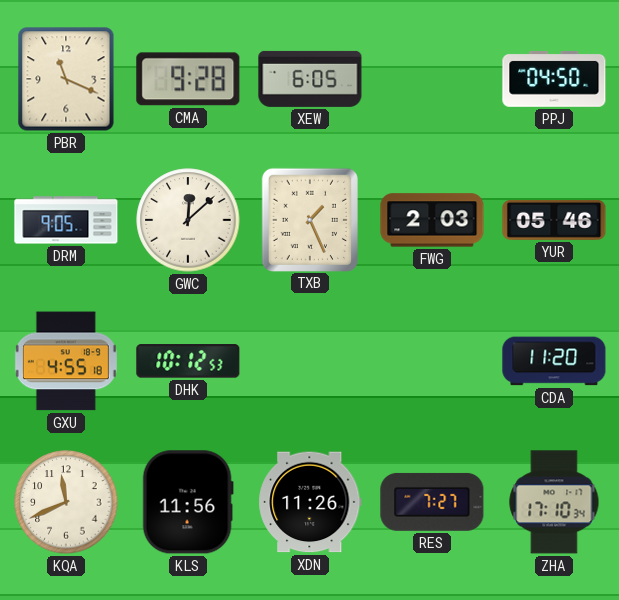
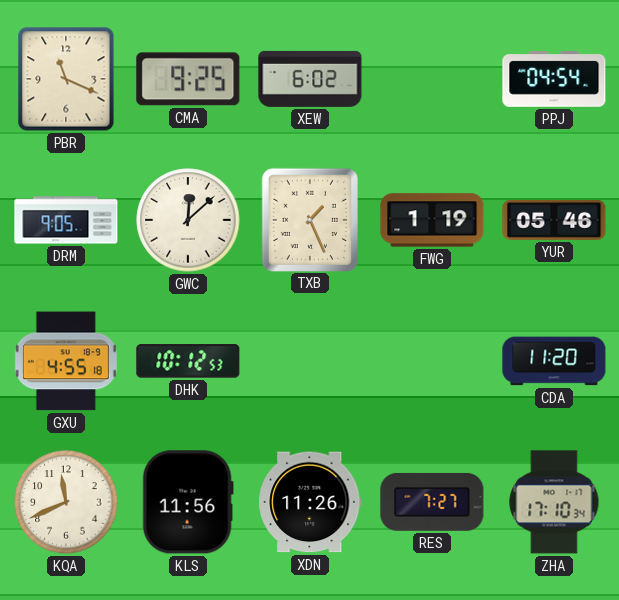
CMA: 9:28 -> 9:25
XEW: 6:05 -> 6:02
PPJ: 04:50 -> 04:54
FWG: 2:03 -> 1:19
